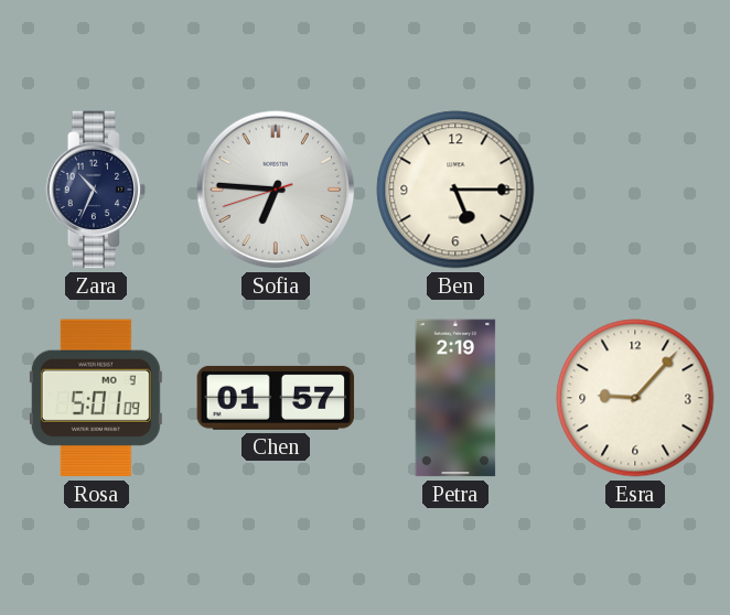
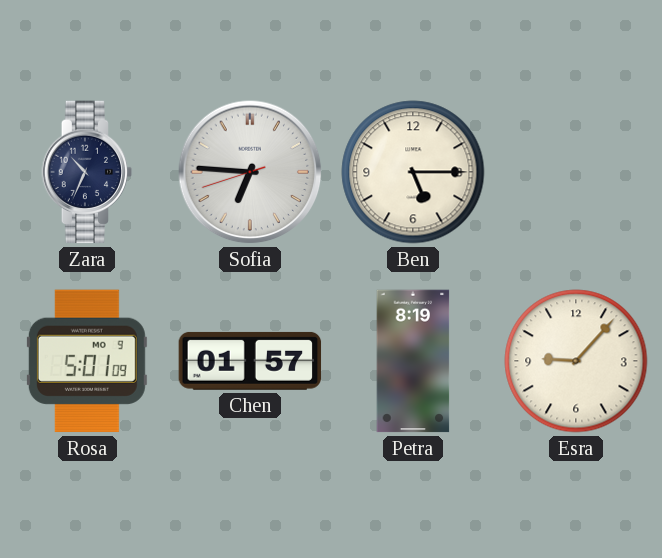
Petra: 2:19 -> 8:19
